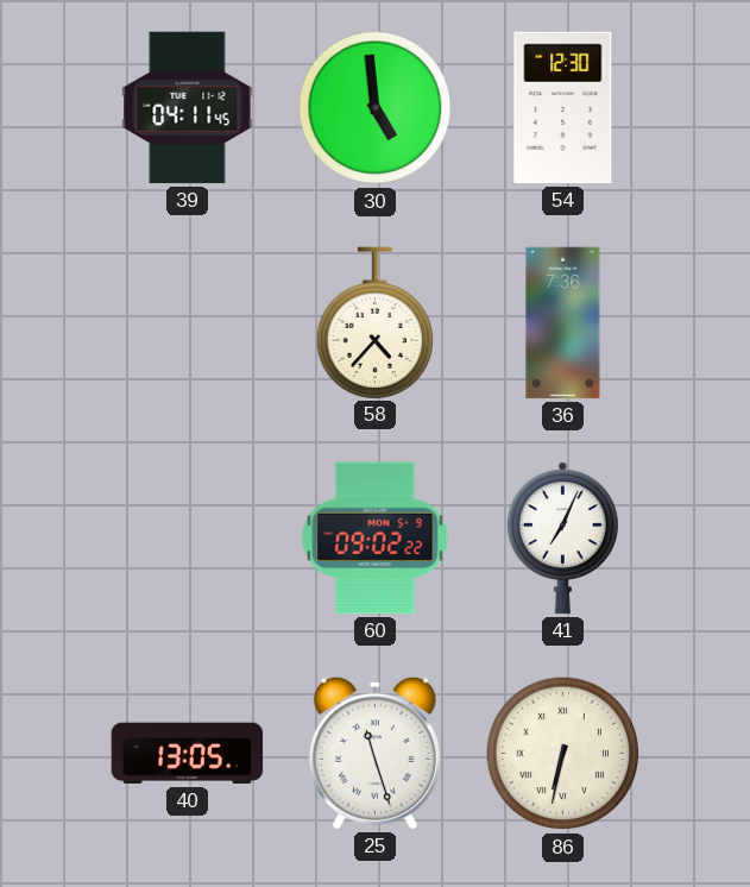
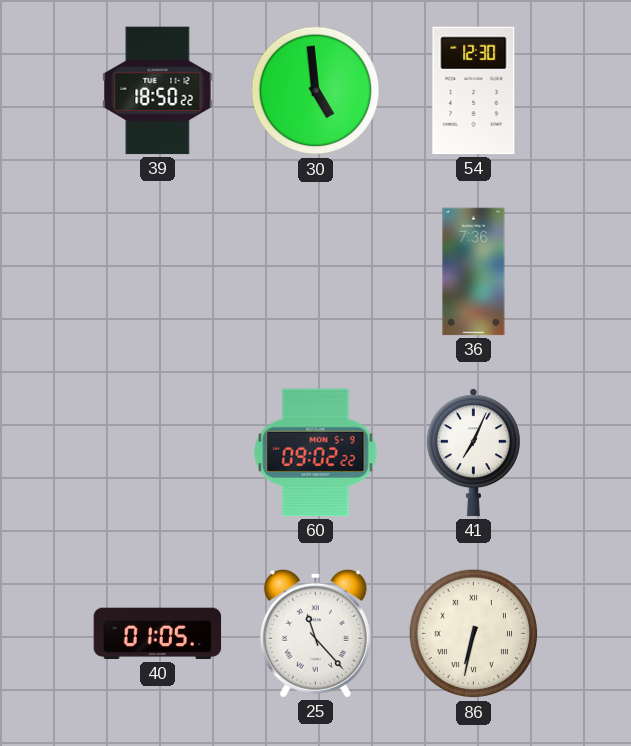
39: 04:11 -> 18:50
58: 4:37 -> none
40: 13:05 -> 01:05
25: 11:27 -> 11:23
